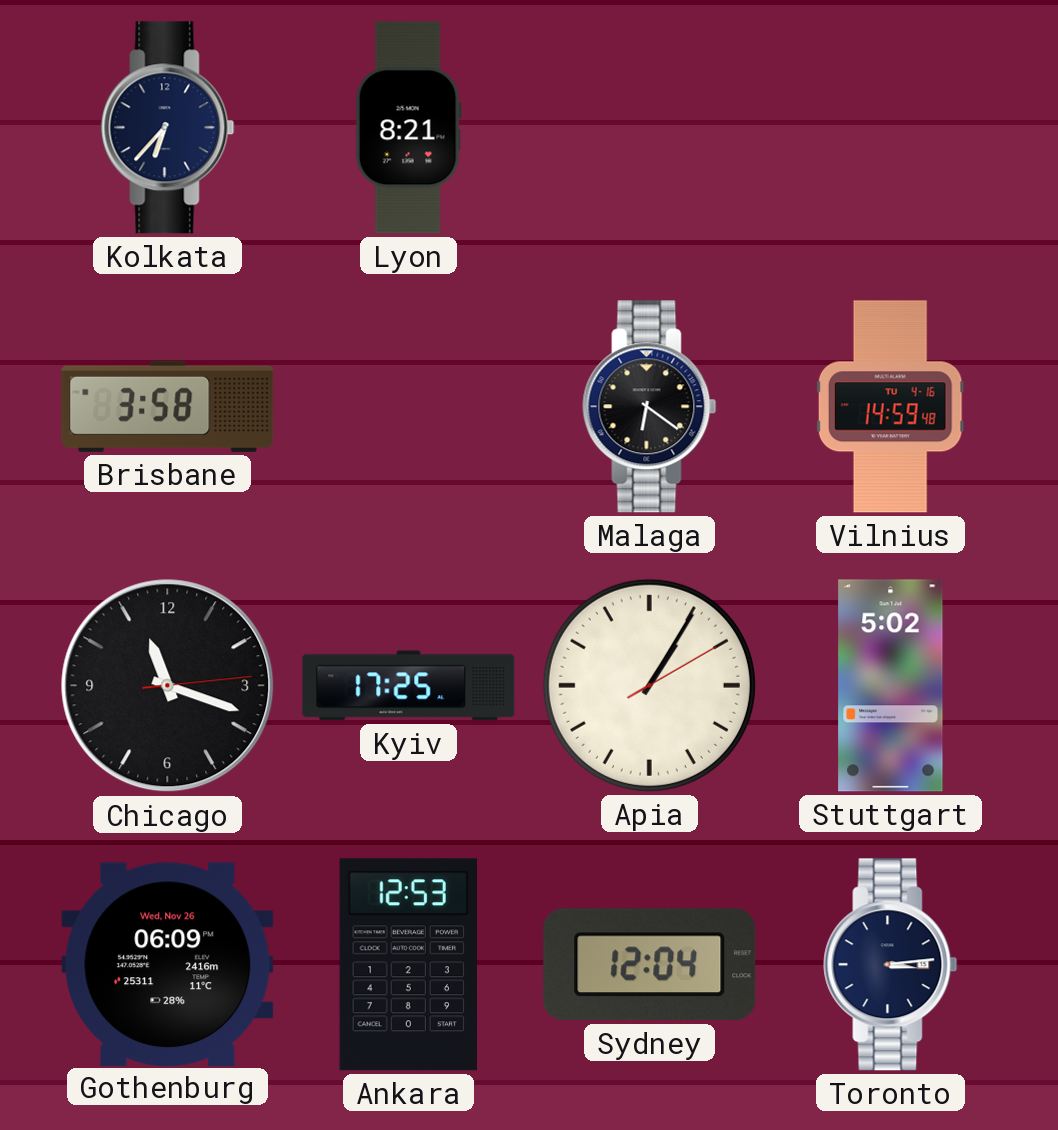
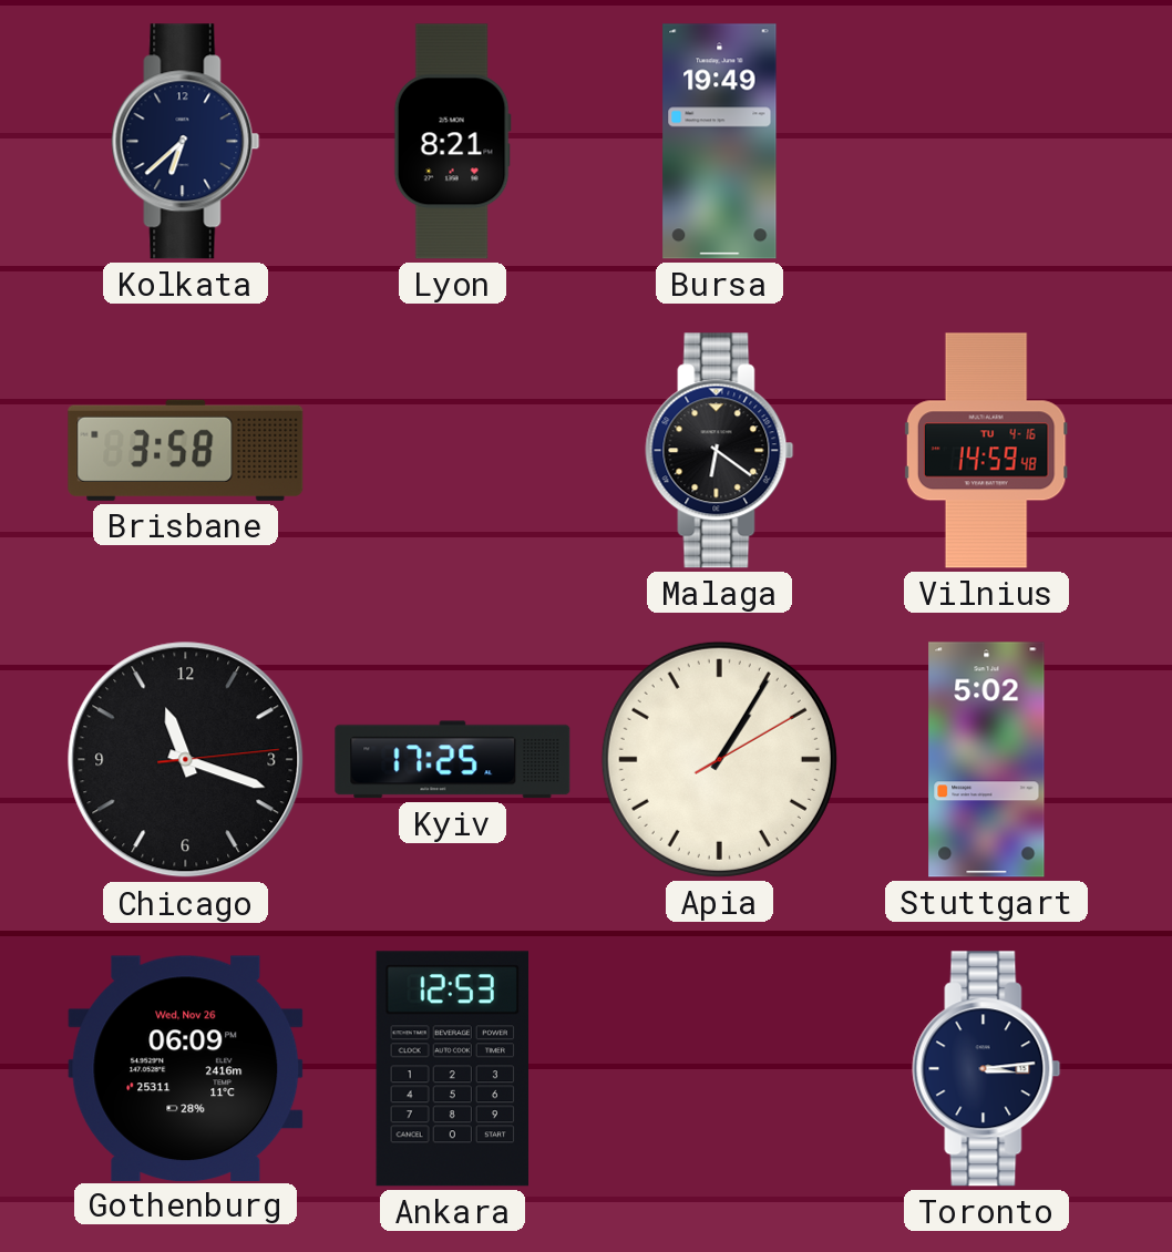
Kolkata: 6:37 -> 6:38
Bursa: none -> 19:49
Sydney: 12:04 -> none
